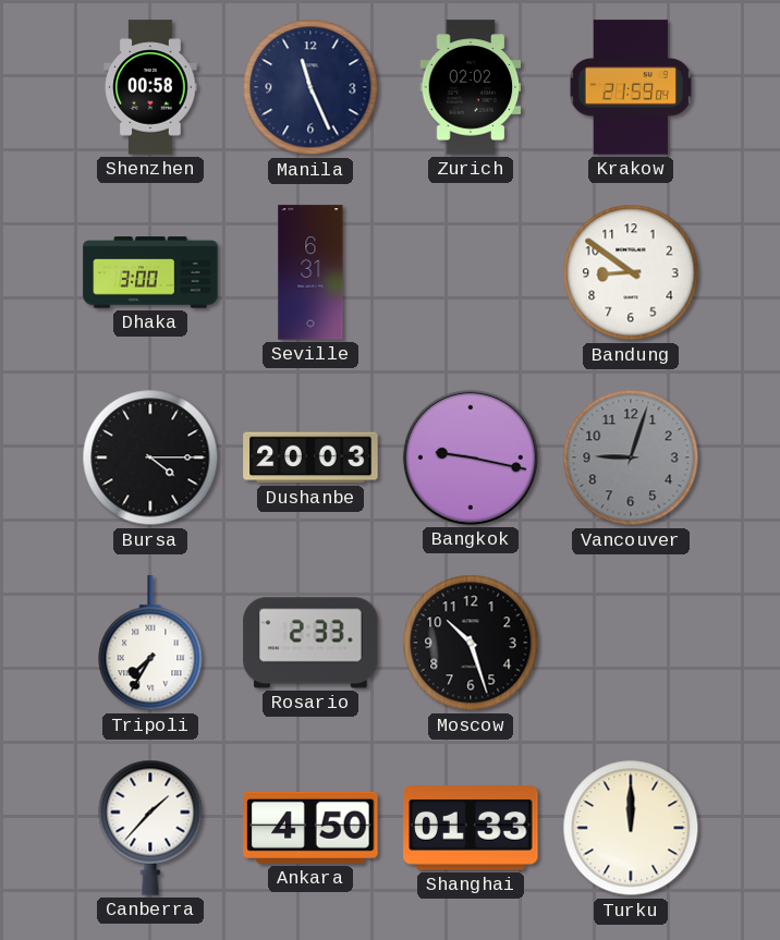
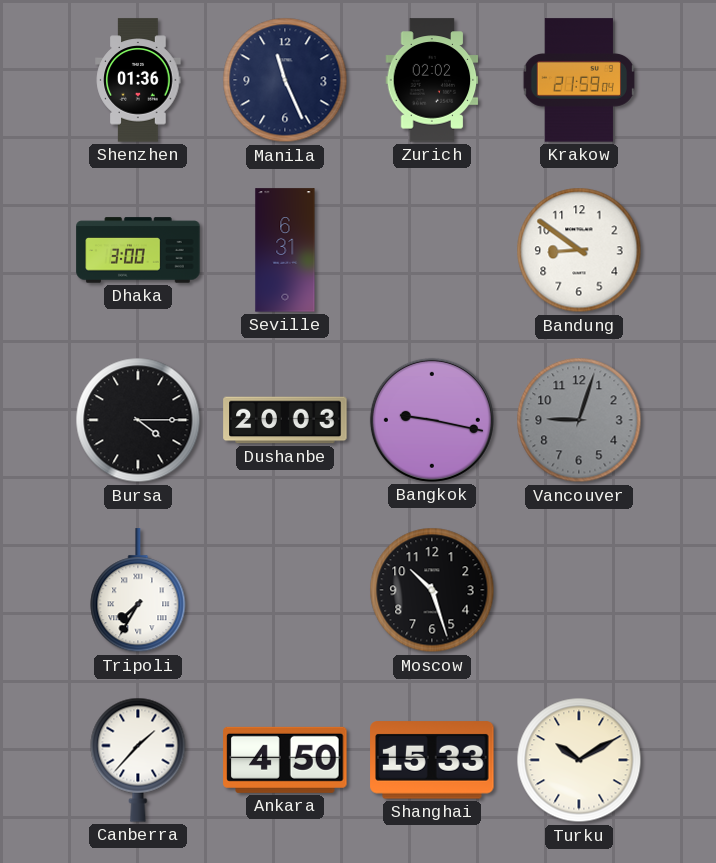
Shenzhen: 00:58 -> 01:36
Rosario: 2:33 -> none
Shanghai: 01:33 -> 15:33
Turku: 12:00 -> 10:10
